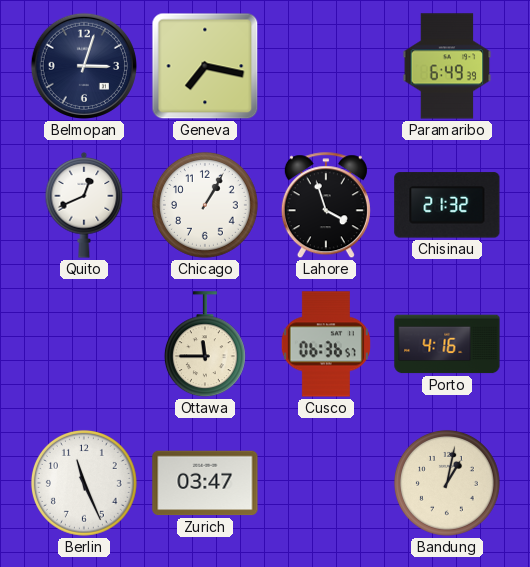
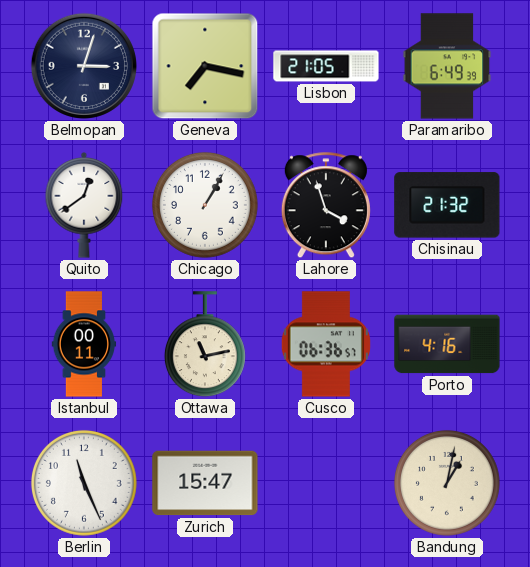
Lisbon: none -> 21:05
Quito: 12:41 -> 12:39
Istanbul: none -> 00:11
Ottawa: 11:45 -> 11:13
Zurich: 03:47 -> 15:47
